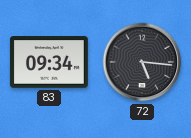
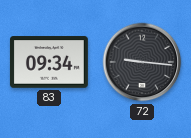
72: 5:16 -> 9:16
